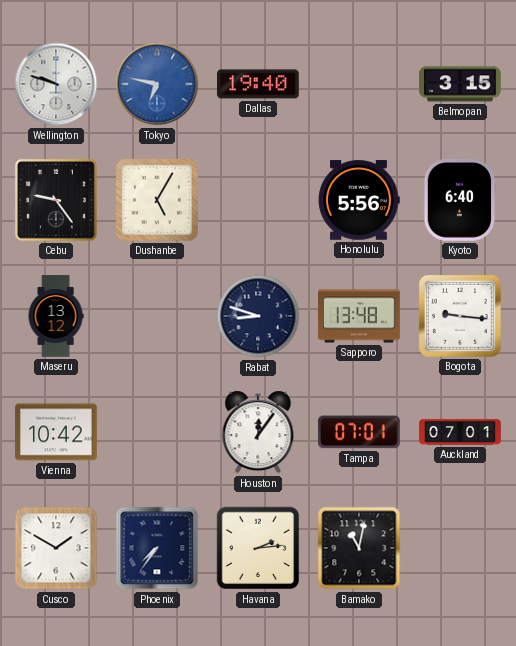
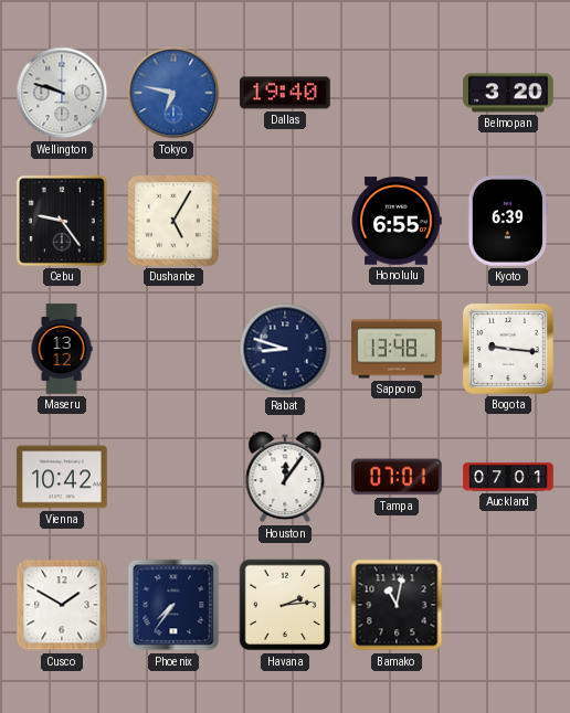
Belmopan: 3:15 -> 3:20
Honolulu: 5:56 -> 6:55
Kyoto: 6:40 -> 6:39
